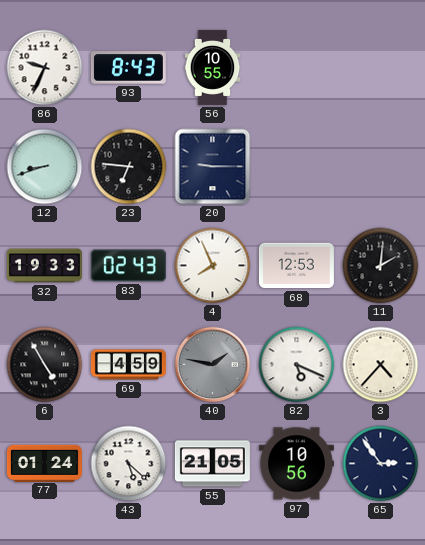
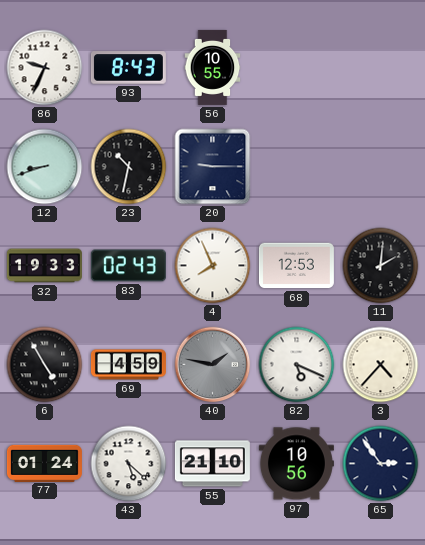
23: 6:46 -> 10:32
55: 21:05 -> 21:10
